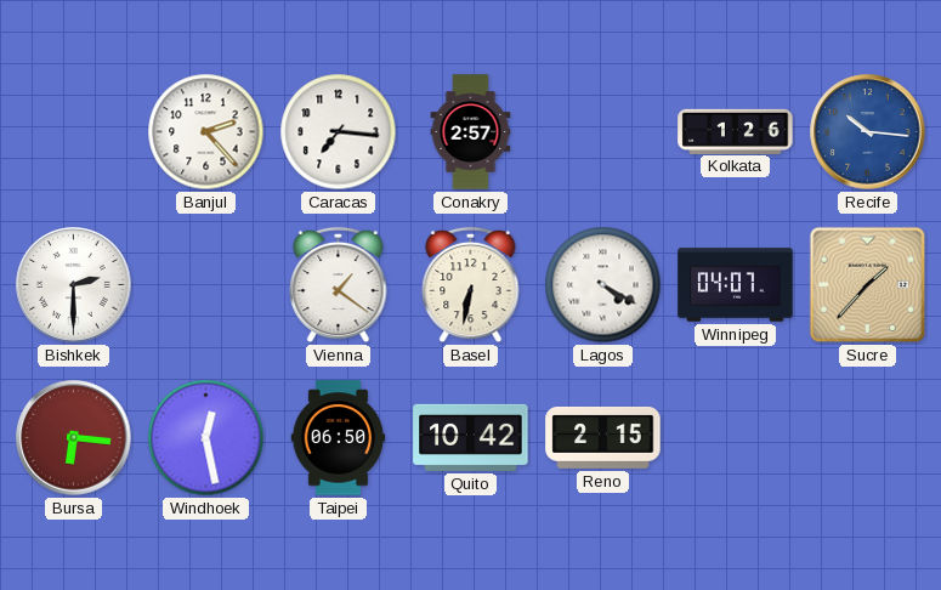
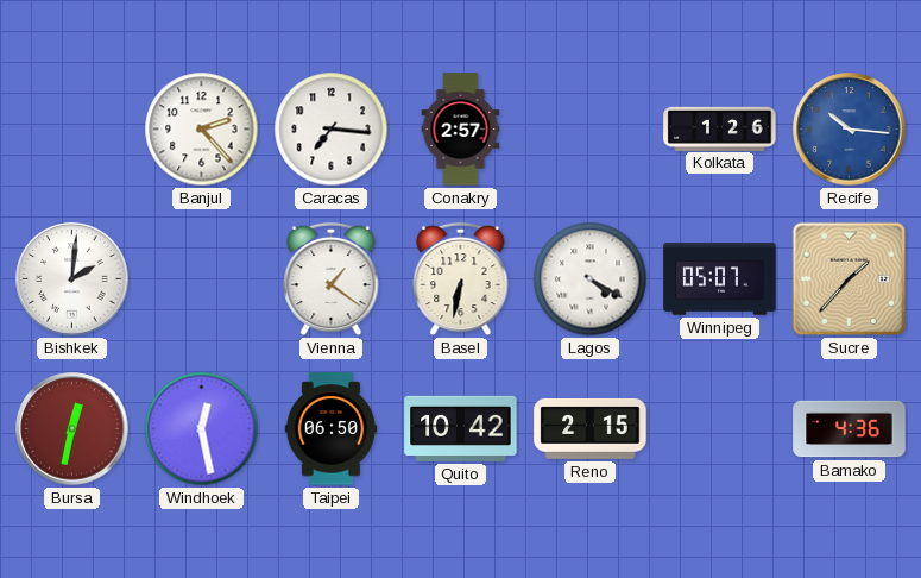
Bishkek: 2:30 -> 2:01
Winnipeg: 04:07 -> 05:07
Bursa: 6:16 -> 12:32
Bamako: none -> 4:36
